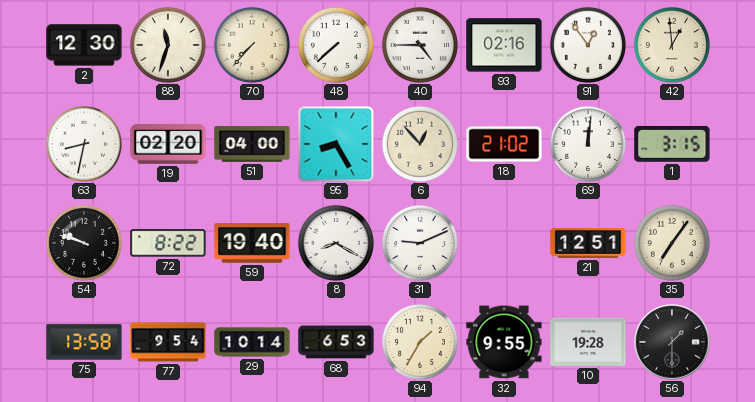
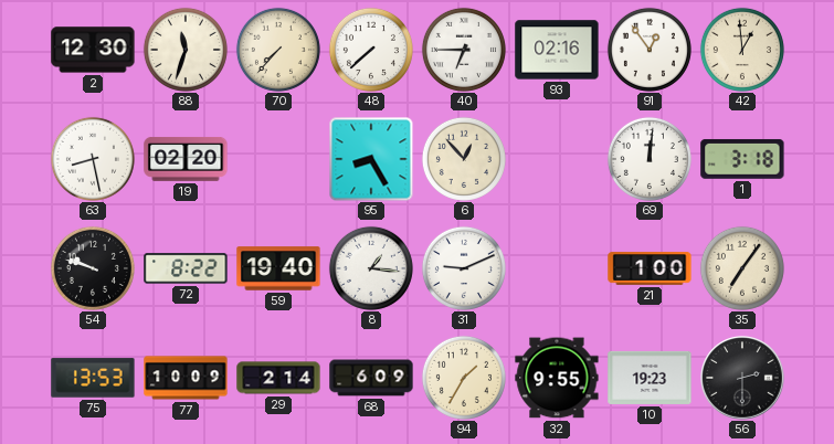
40: 4:45 -> 6:45
63: 8:32 -> 8:28
51: 04:00 -> none
18: 21:02 -> none
1: 3:15 -> 3:18
8: 8:20 -> 1:16
21: 12:51 -> 1:00
75: 13:58 -> 13:53
77: 9:54 -> 10:09
29: 10:14 -> 2:14
68: 6:53 -> 6:09
10: 19:28 -> 19:23
56: 1:30 -> 2:30
